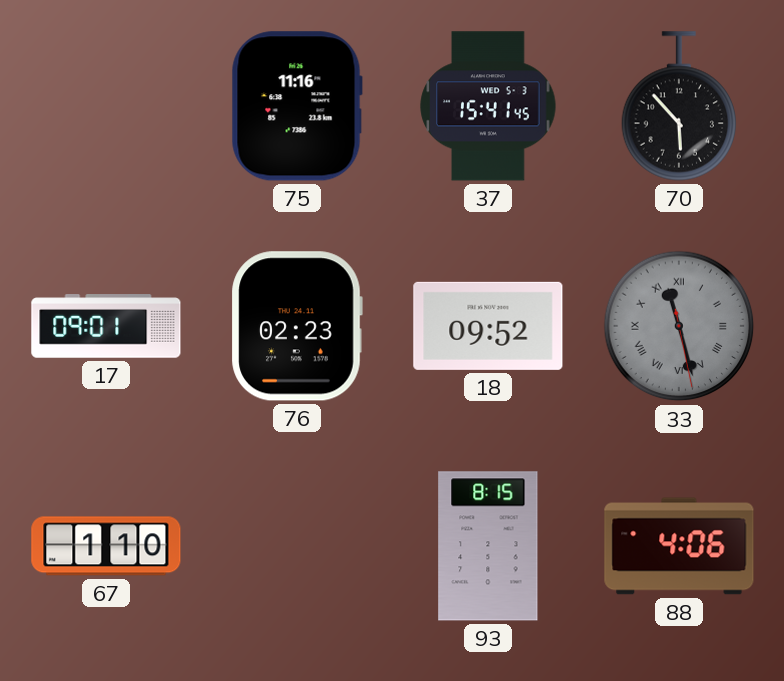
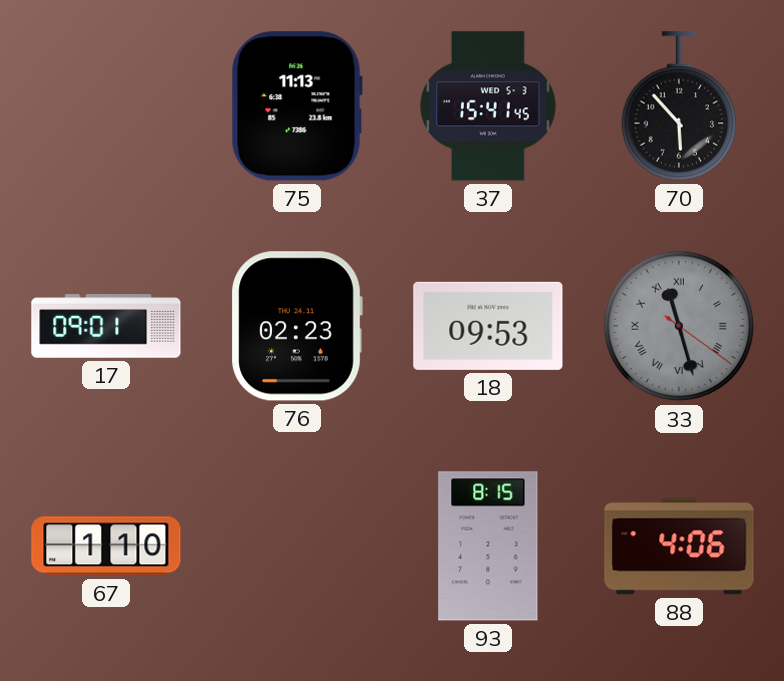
75: 11:16 -> 11:13
18: 09:52 -> 09:53
33: 11:27:28 -> 11:27:21
